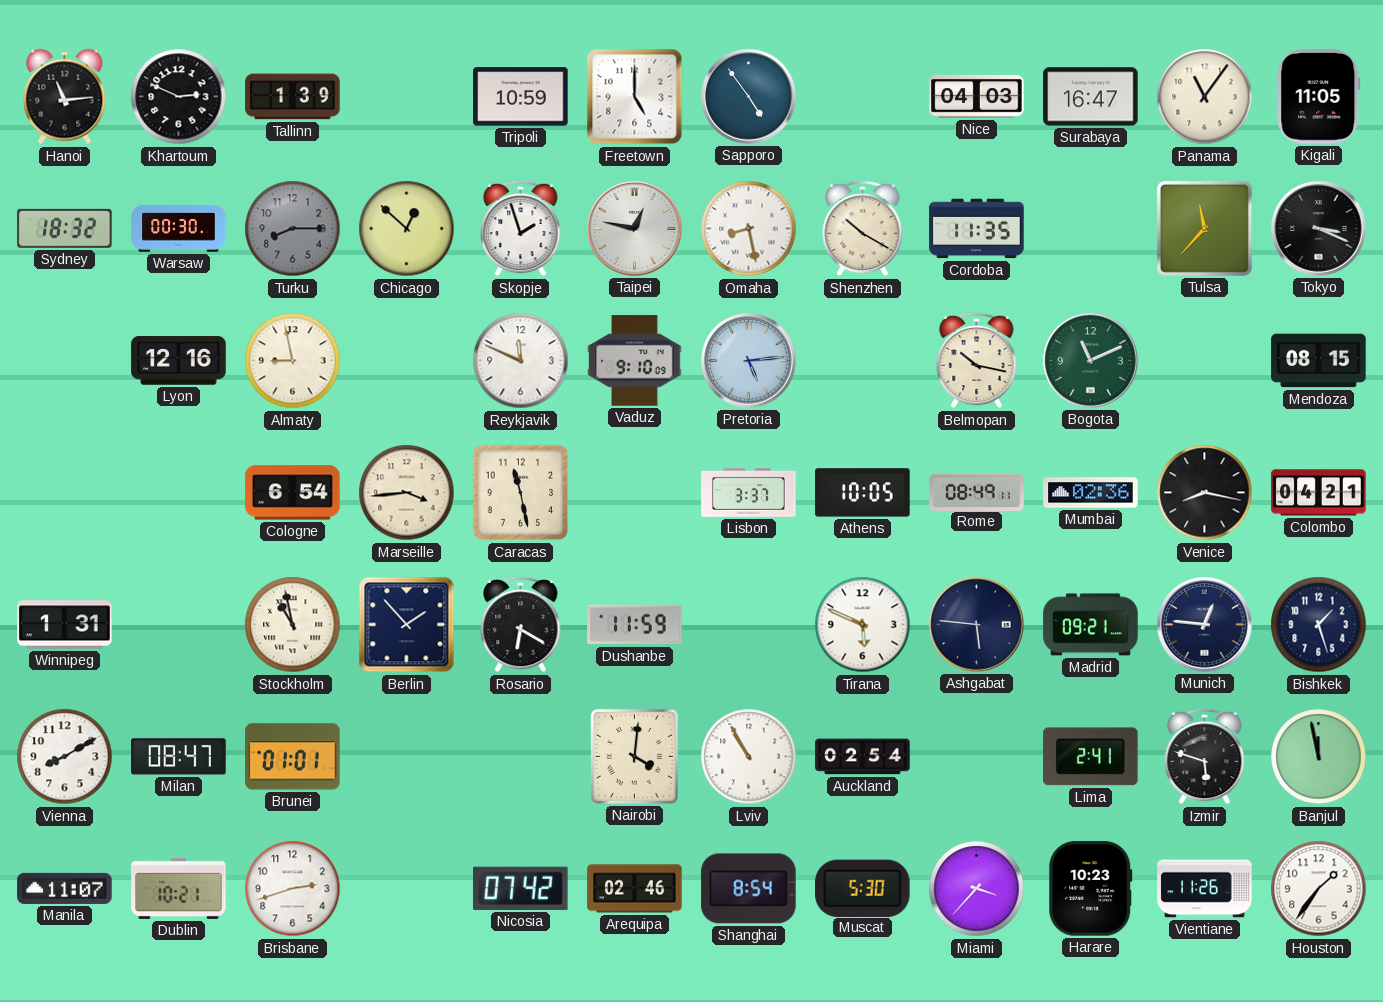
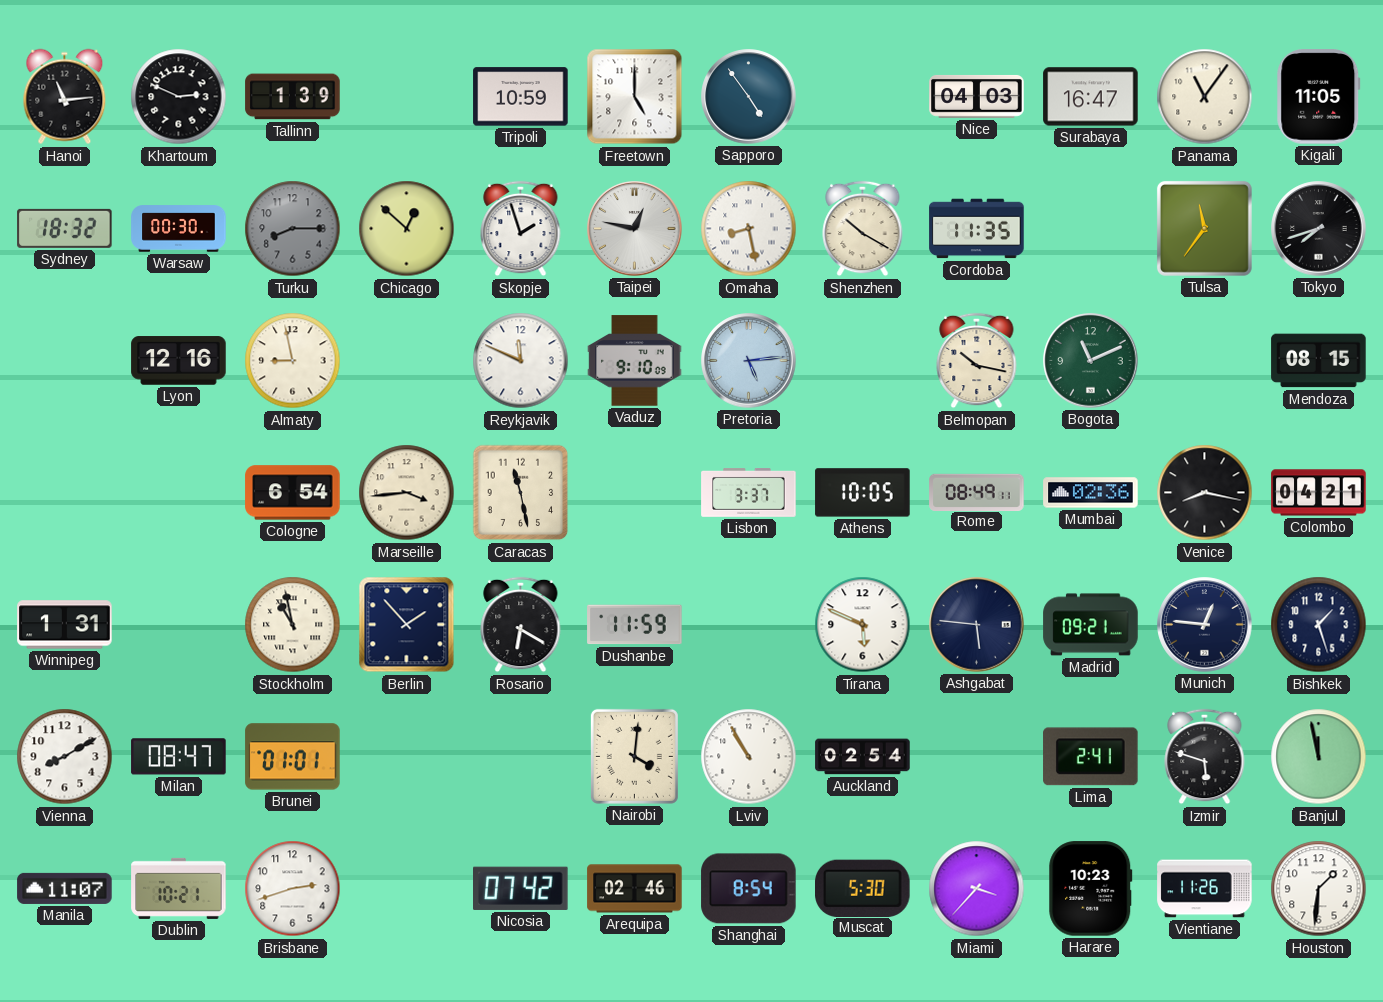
Tulsa: 11:37 -> 11:36
Tokyo: 3:19 -> 7:42
Houston: 1:36 -> 1:31
